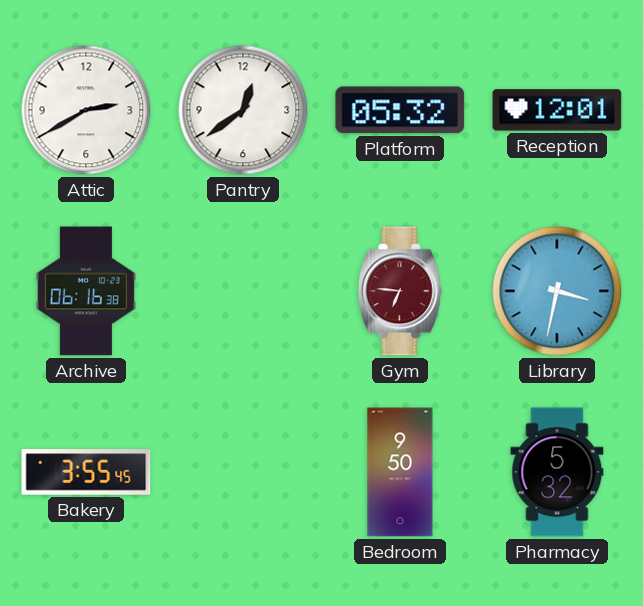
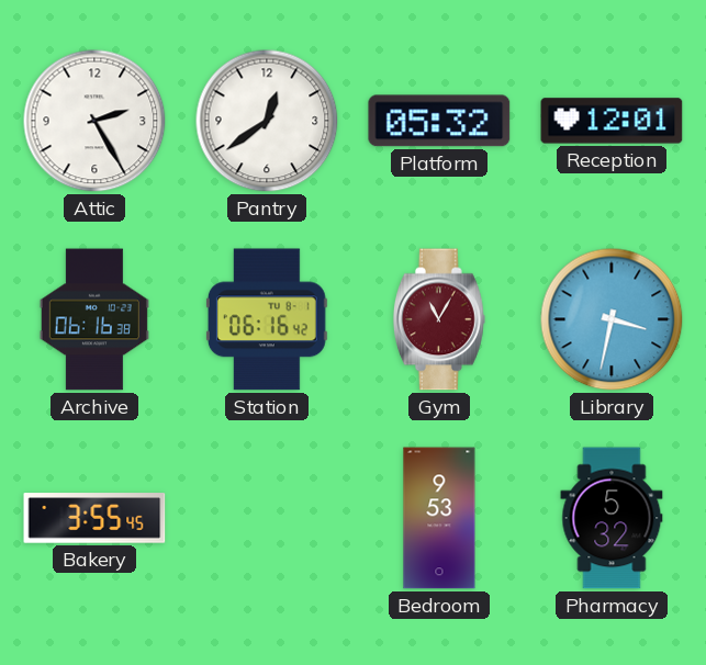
Attic: 2:40 -> 2:25
Station: none -> 06:16
Gym: 6:46 -> 11:05
Bedroom: 9:50 -> 9:53
